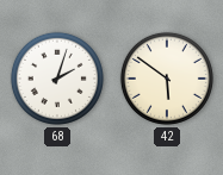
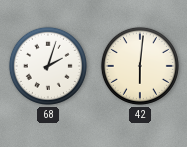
42: 5:51 -> 6:01
